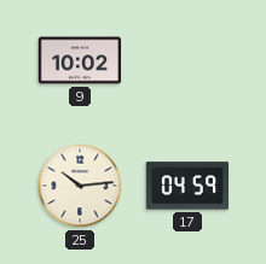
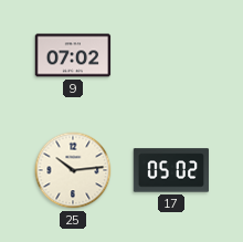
9: 10:02 -> 07:02
17: 04:59 -> 05:02
